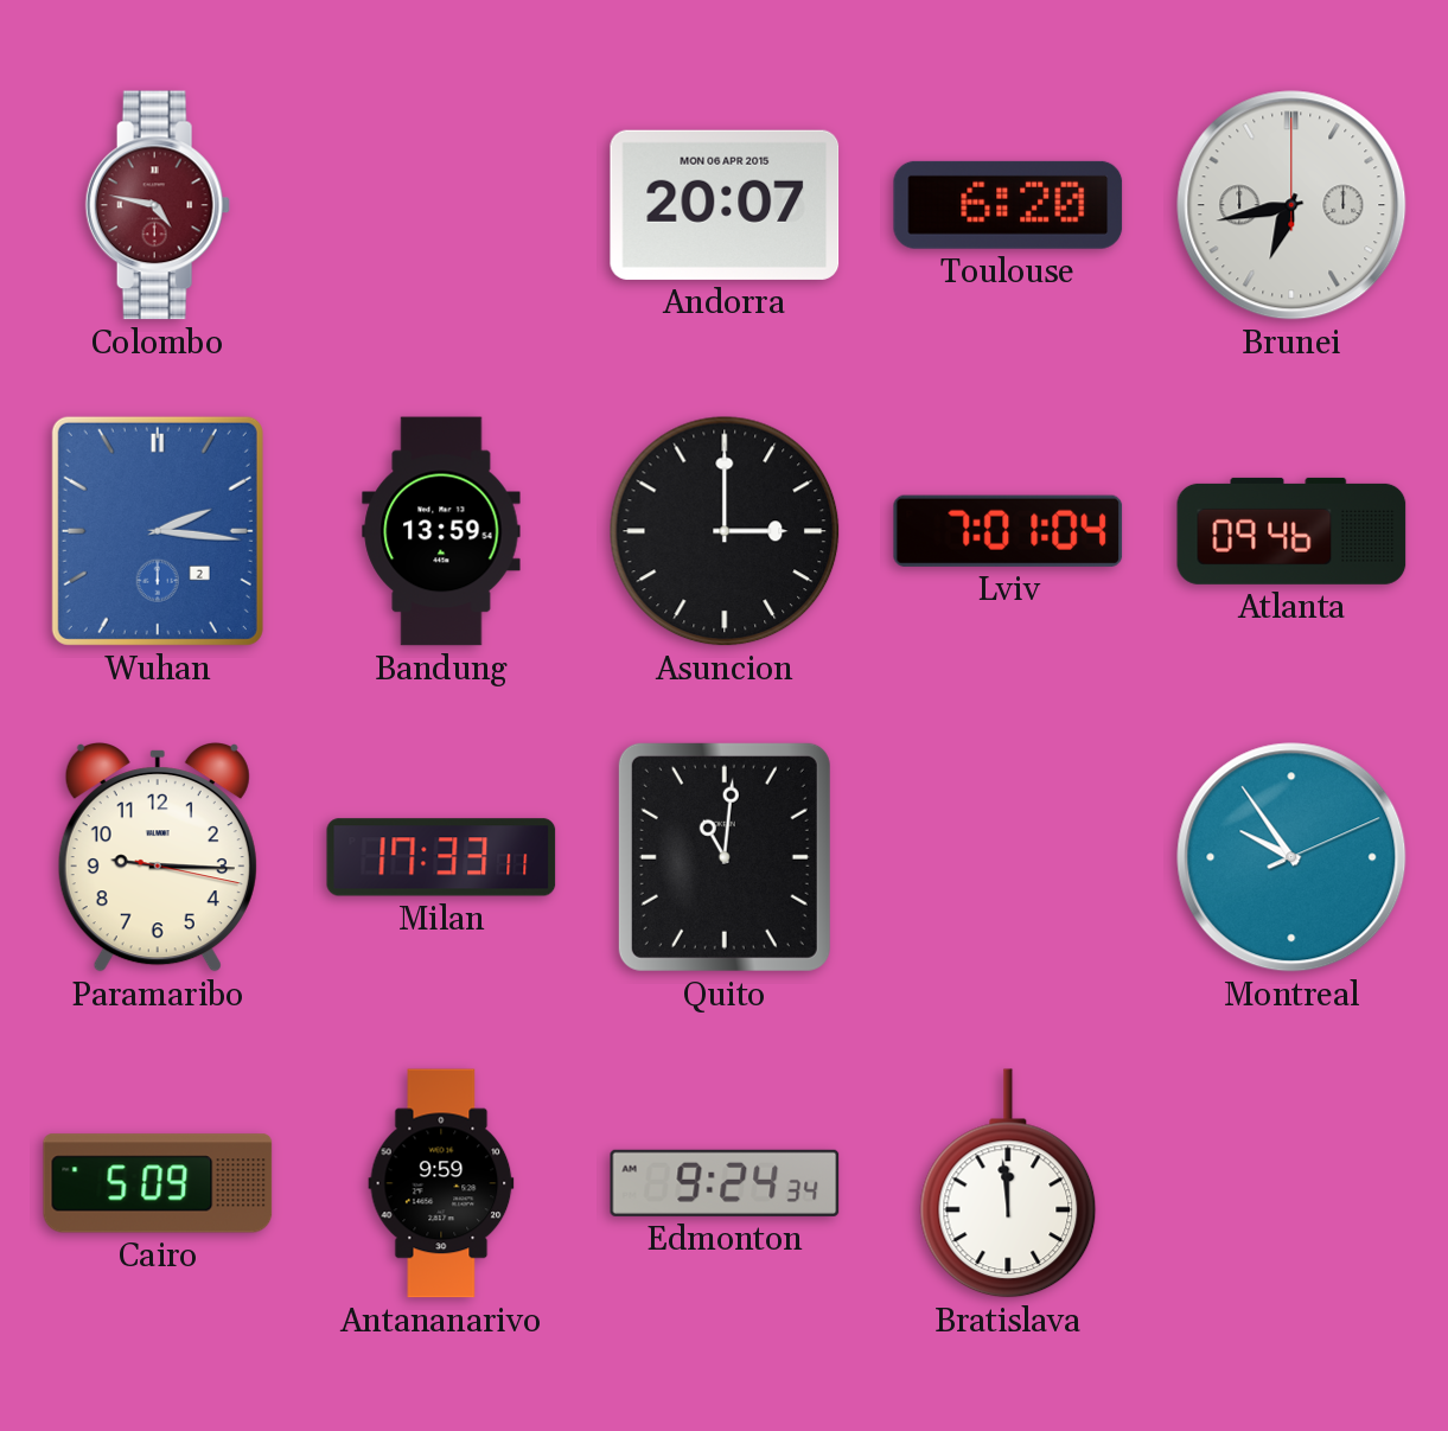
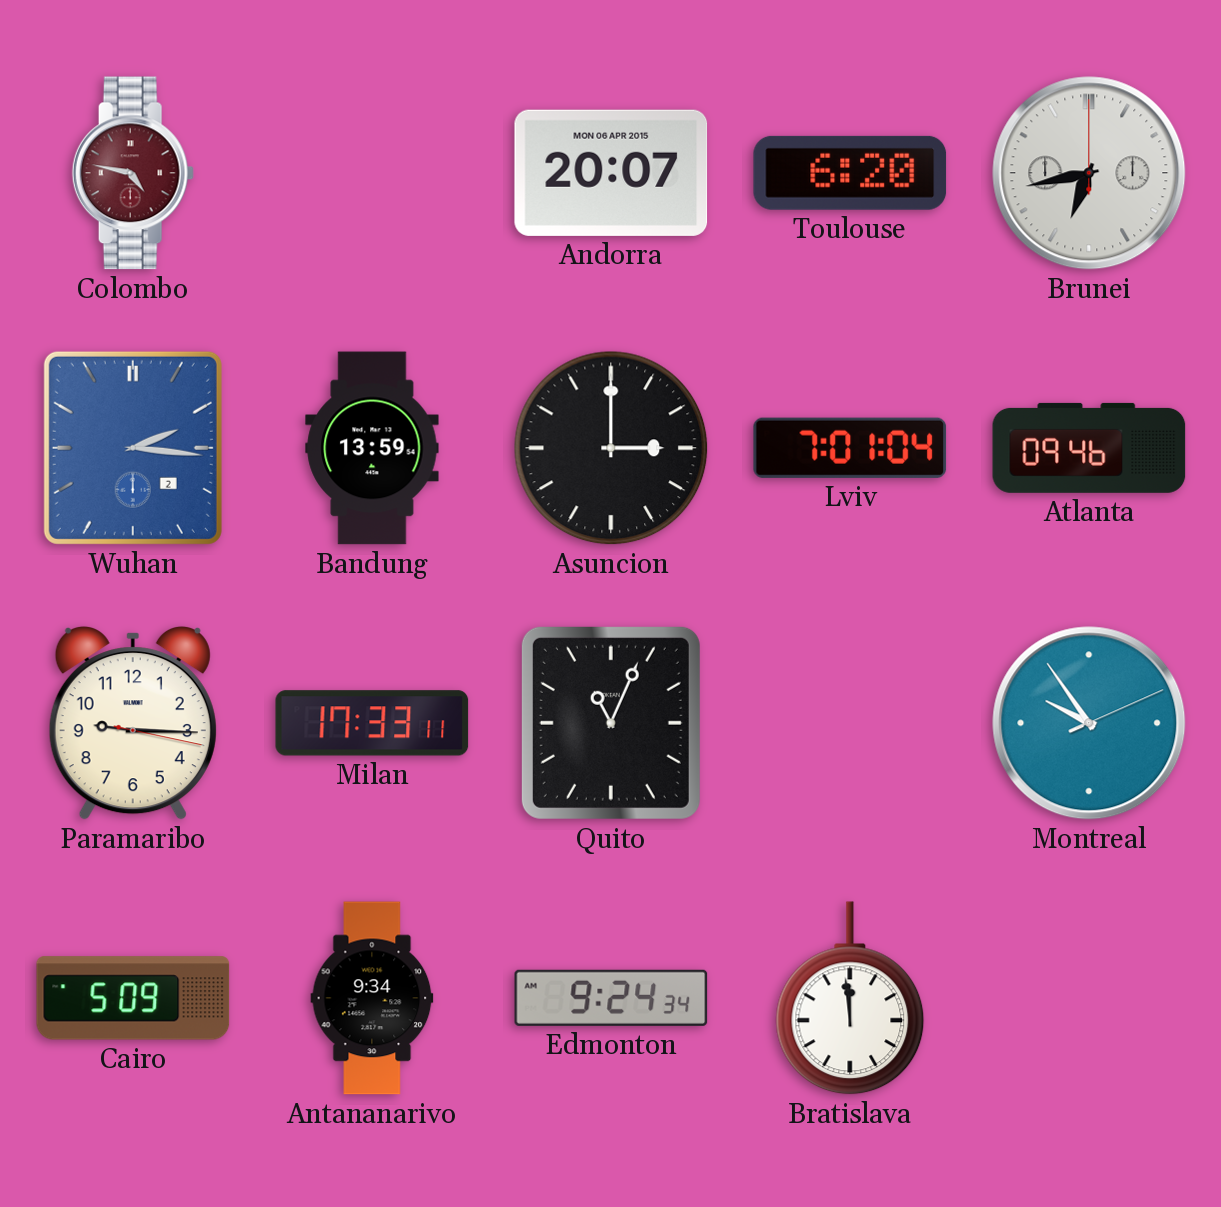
Quito: 11:01 -> 11:04
Antananarivo: 9:59 -> 9:34
